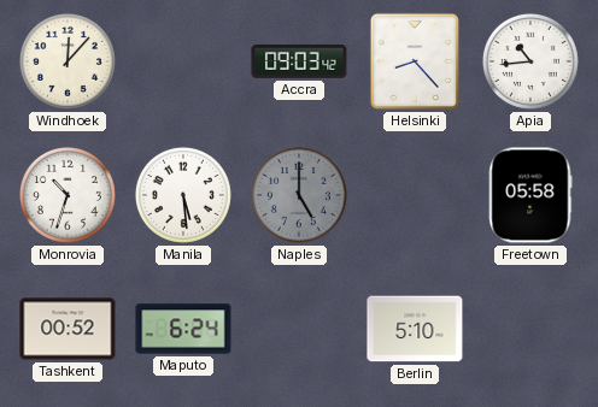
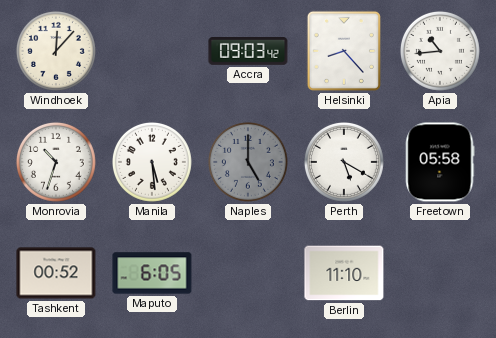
Perth: none -> 5:20
Maputo: 6:24 -> 6:05
Berlin: 5:10 -> 11:10
